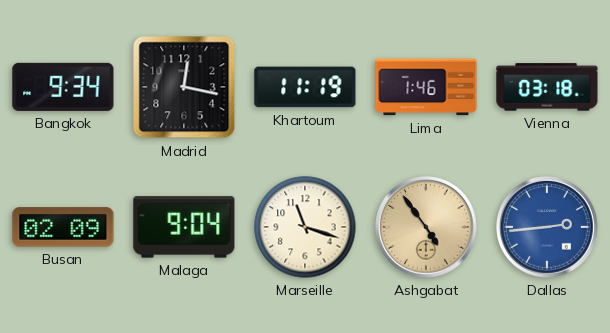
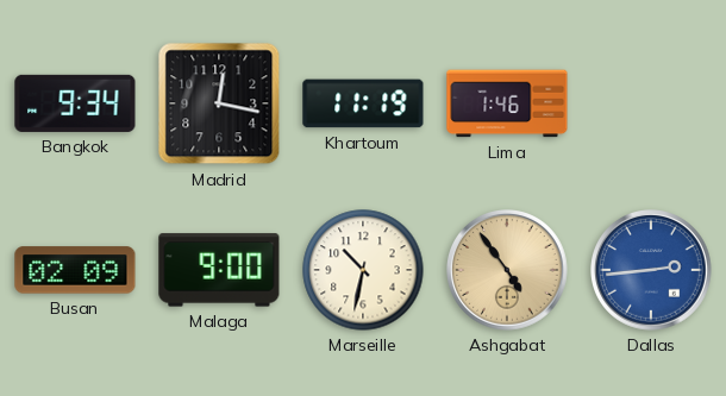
Vienna: 03:18 -> none
Malaga: 9:04 -> 9:00
Marseille: 11:18 -> 10:32
